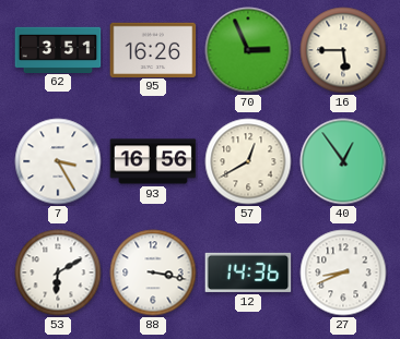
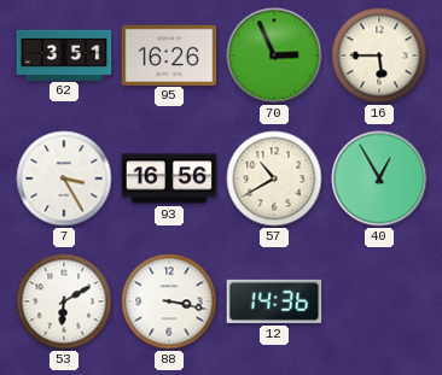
57: 12:40 -> 10:40
40: 12:54 -> 12:55
27: 8:41 -> none
